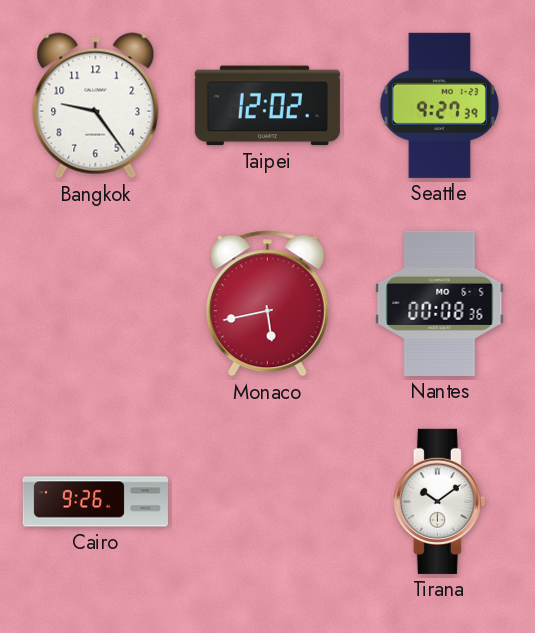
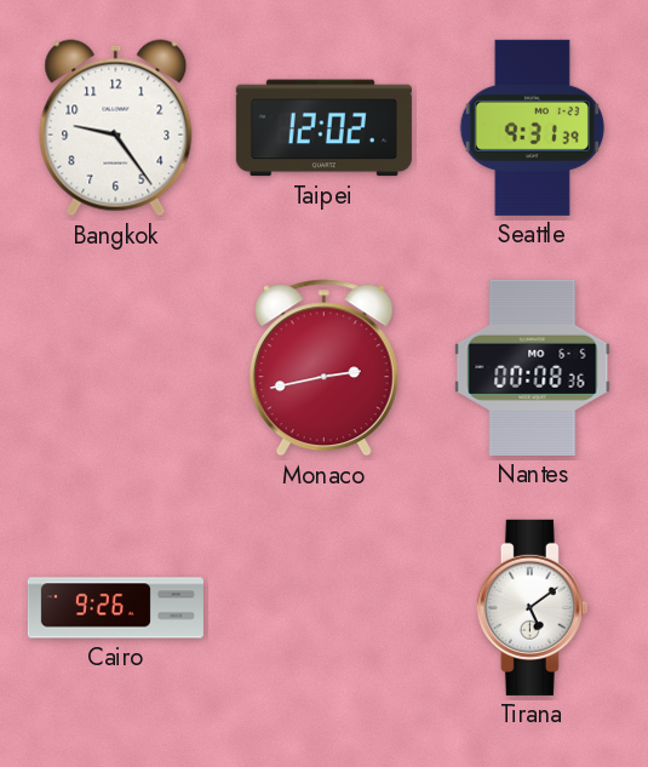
Seattle: 9:27 -> 9:31
Monaco: 5:43 -> 2:43
Tirana: 10:09 -> 5:09
